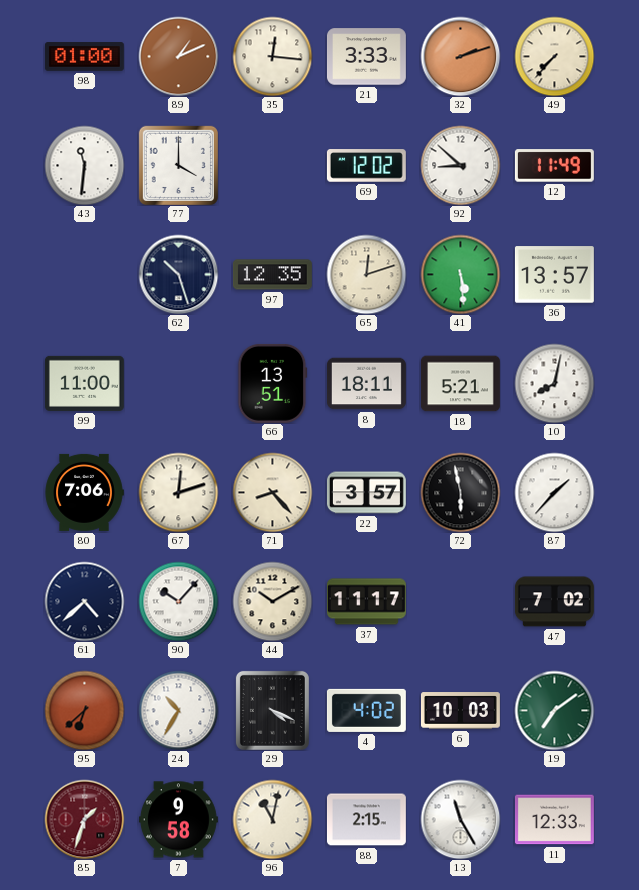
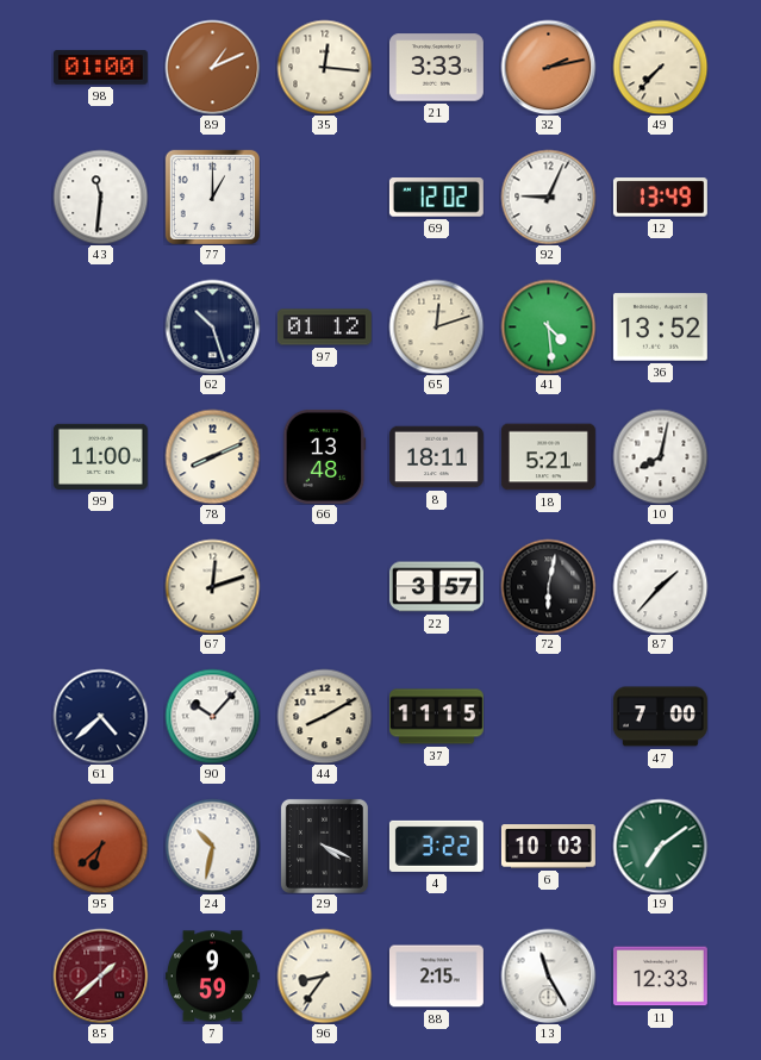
32: 2:12 -> 2:13
77: 4:00 -> 1:00
92: 8:52 -> 9:04
12: 11:49 -> 13:49
97: 12:35 -> 01:12
41: 5:29 -> 4:29
36: 13:57 -> 13:52
78: none -> 8:11
66: 13:51 -> 13:48
80: 7:06 -> none
71: 8:23 -> none
72: 5:58 -> 6:02
44: 10:10 -> 8:10
37: 11:17 -> 11:15
47: 7:02 -> 7:00
24: 10:35 -> 10:32
4: 4:02 -> 3:22
85: 1:33 -> 1:38
7: 9:58 -> 9:59
96: 11:02 -> 8:36
